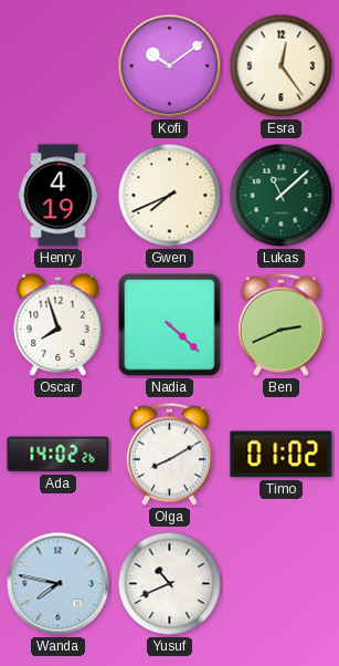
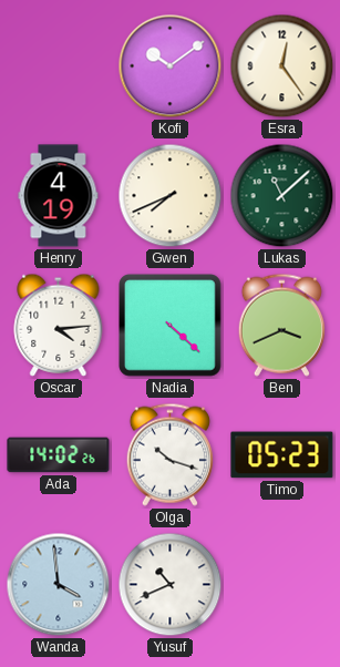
Oscar: 7:57 -> 4:14
Ben: 2:41 -> 3:41
Olga: 8:10 -> 10:18
Timo: 01:02 -> 05:23
Wanda: 7:47 -> 3:59
